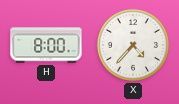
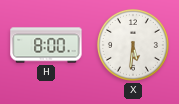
X: 4:37 -> 5:31
